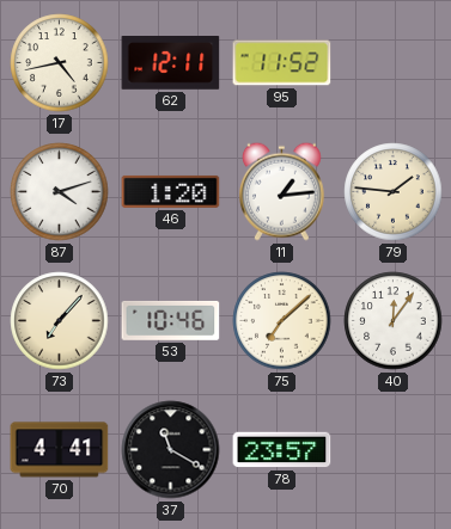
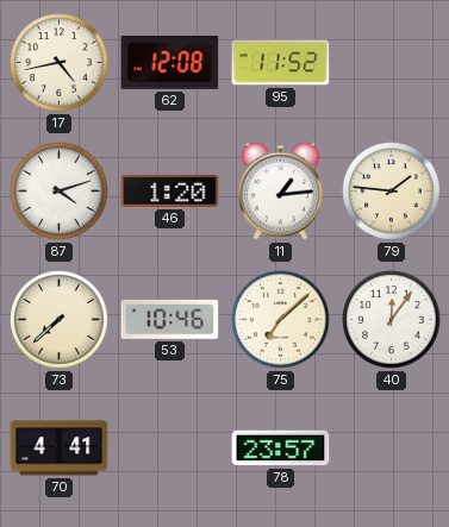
62: 12:11 -> 12:08
73: 7:07 -> 7:38
37: 11:20 -> none
